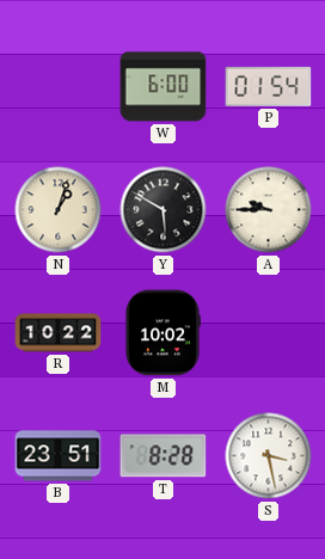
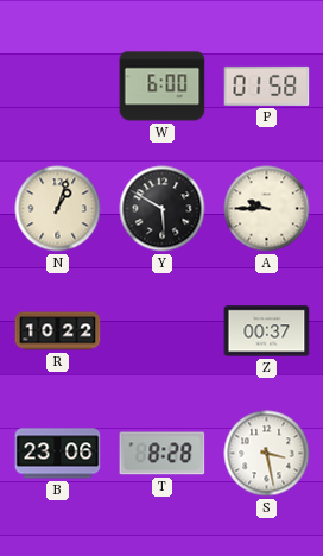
P: 01:54 -> 01:58
M: 10:02 -> none
Z: none -> 00:37
B: 23:51 -> 23:06
